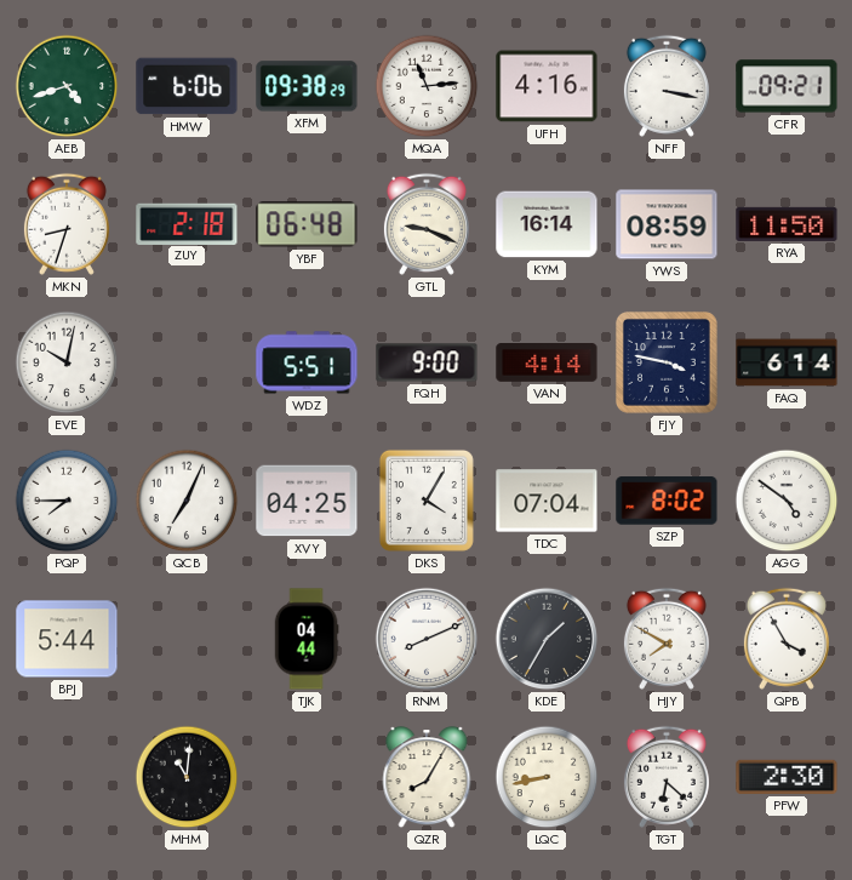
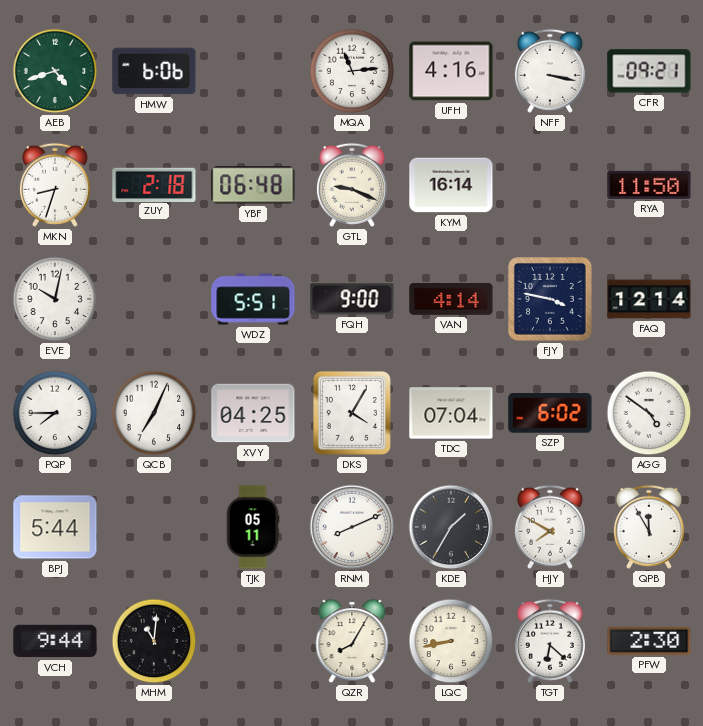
XFM: 09:38 -> none
YWS: 08:59 -> none
FAQ: 6:14 -> 12:14
SZP: 8:02 -> 6:02
TJK: 04:44 -> 05:11
QPB: 3:55 -> 11:55
VCH: none -> 9:44
